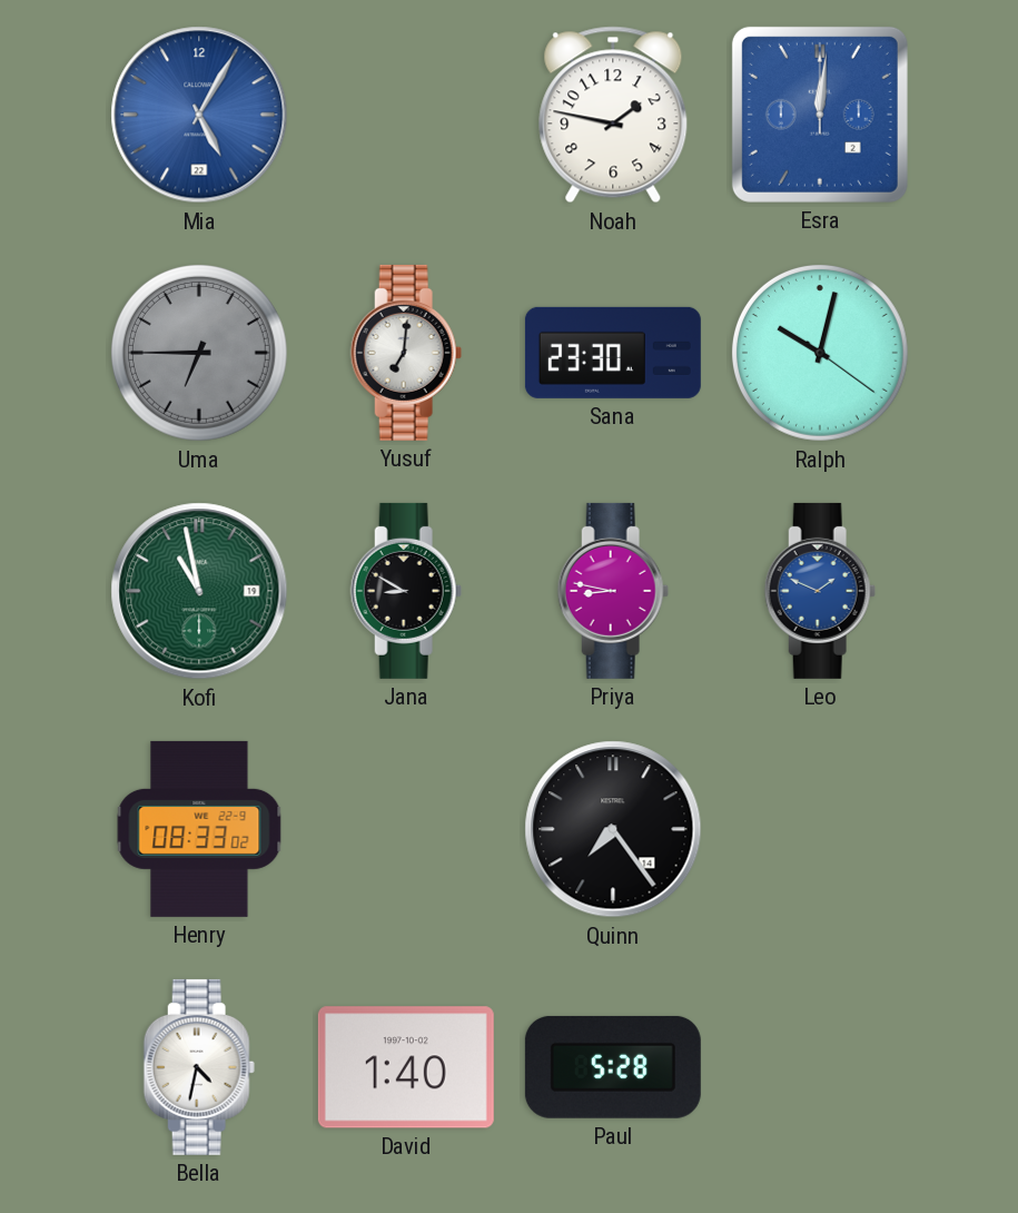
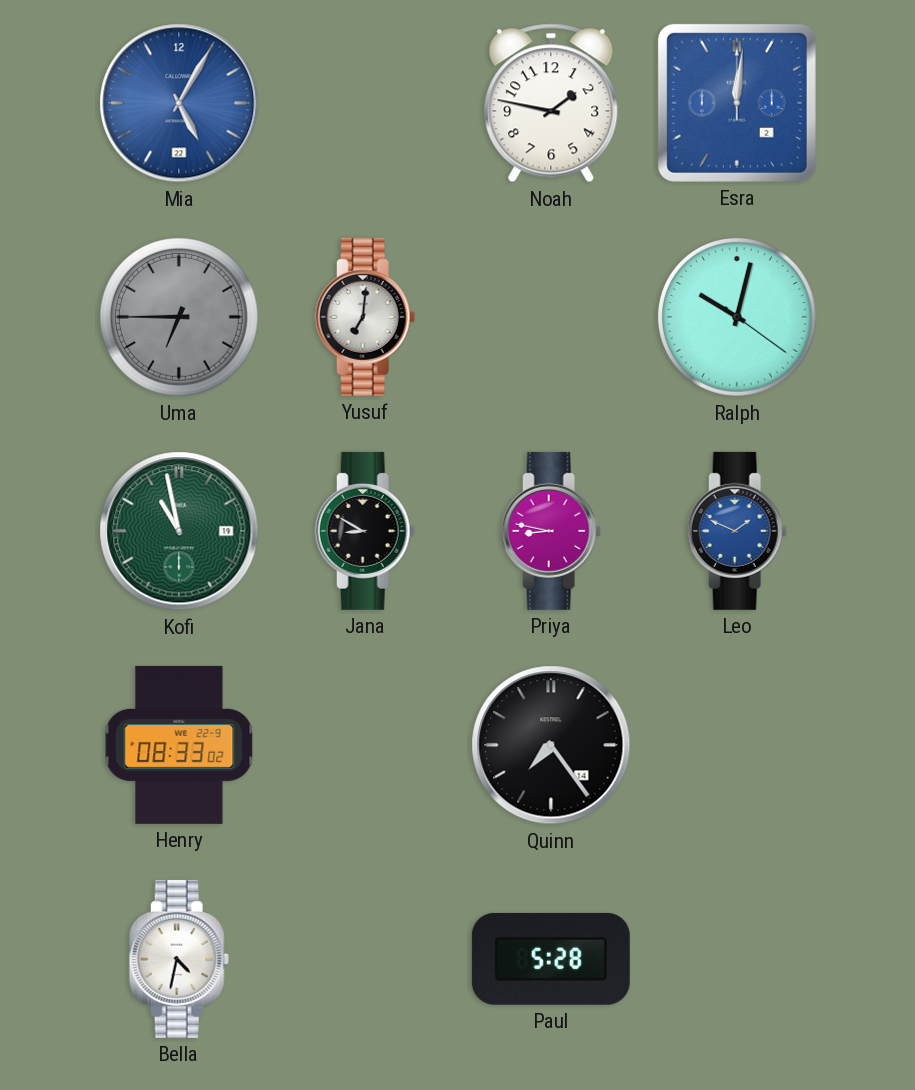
Sana: 23:30 -> none
David: 1:40 -> none
